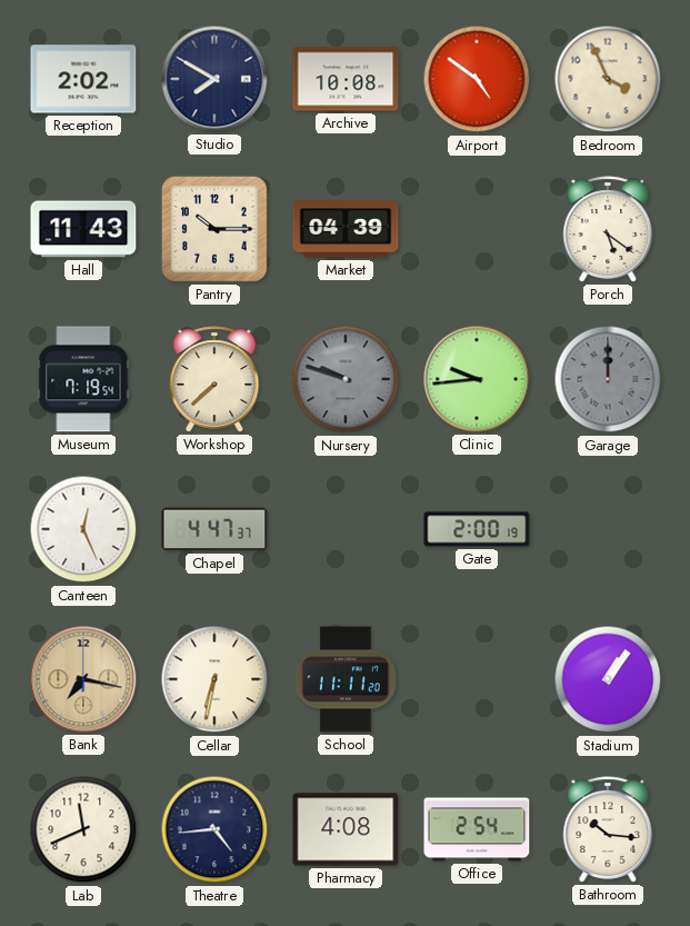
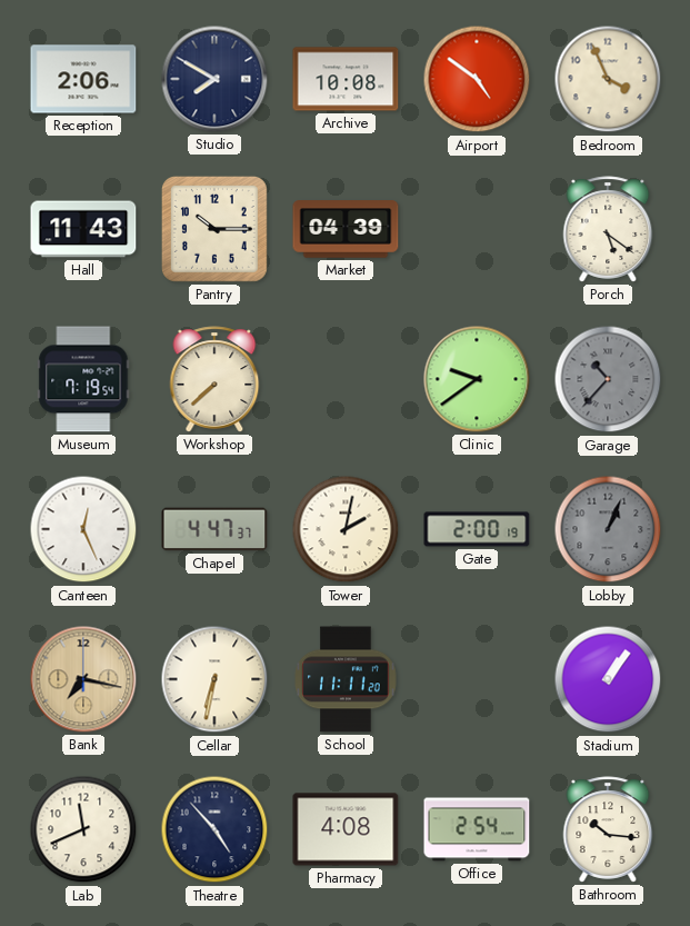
Reception: 2:02 -> 2:06
Nursery: 9:48 -> none
Clinic: 9:44 -> 9:39
Garage: 12:00 -> 10:37
Tower: none -> 2:02
Lobby: none -> 1:04
Theatre: 4:44 -> 4:53
